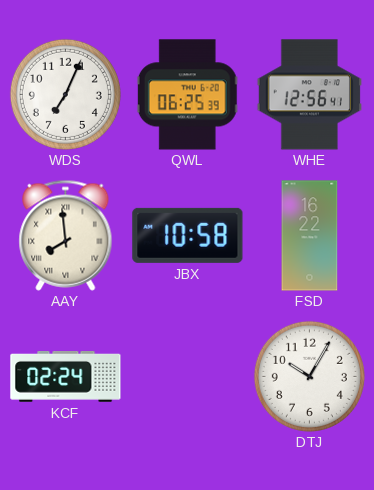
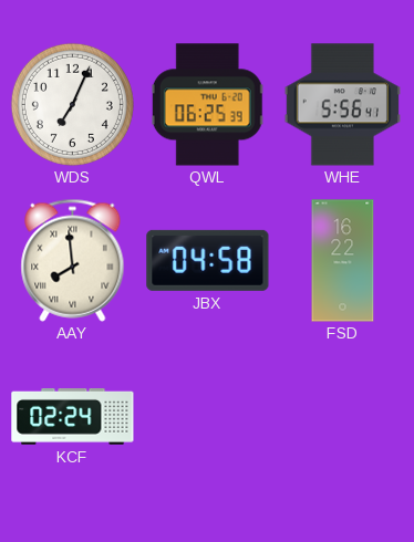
WHE: 12:56 -> 5:56
JBX: 10:58 -> 04:58
DTJ: 10:05 -> none
